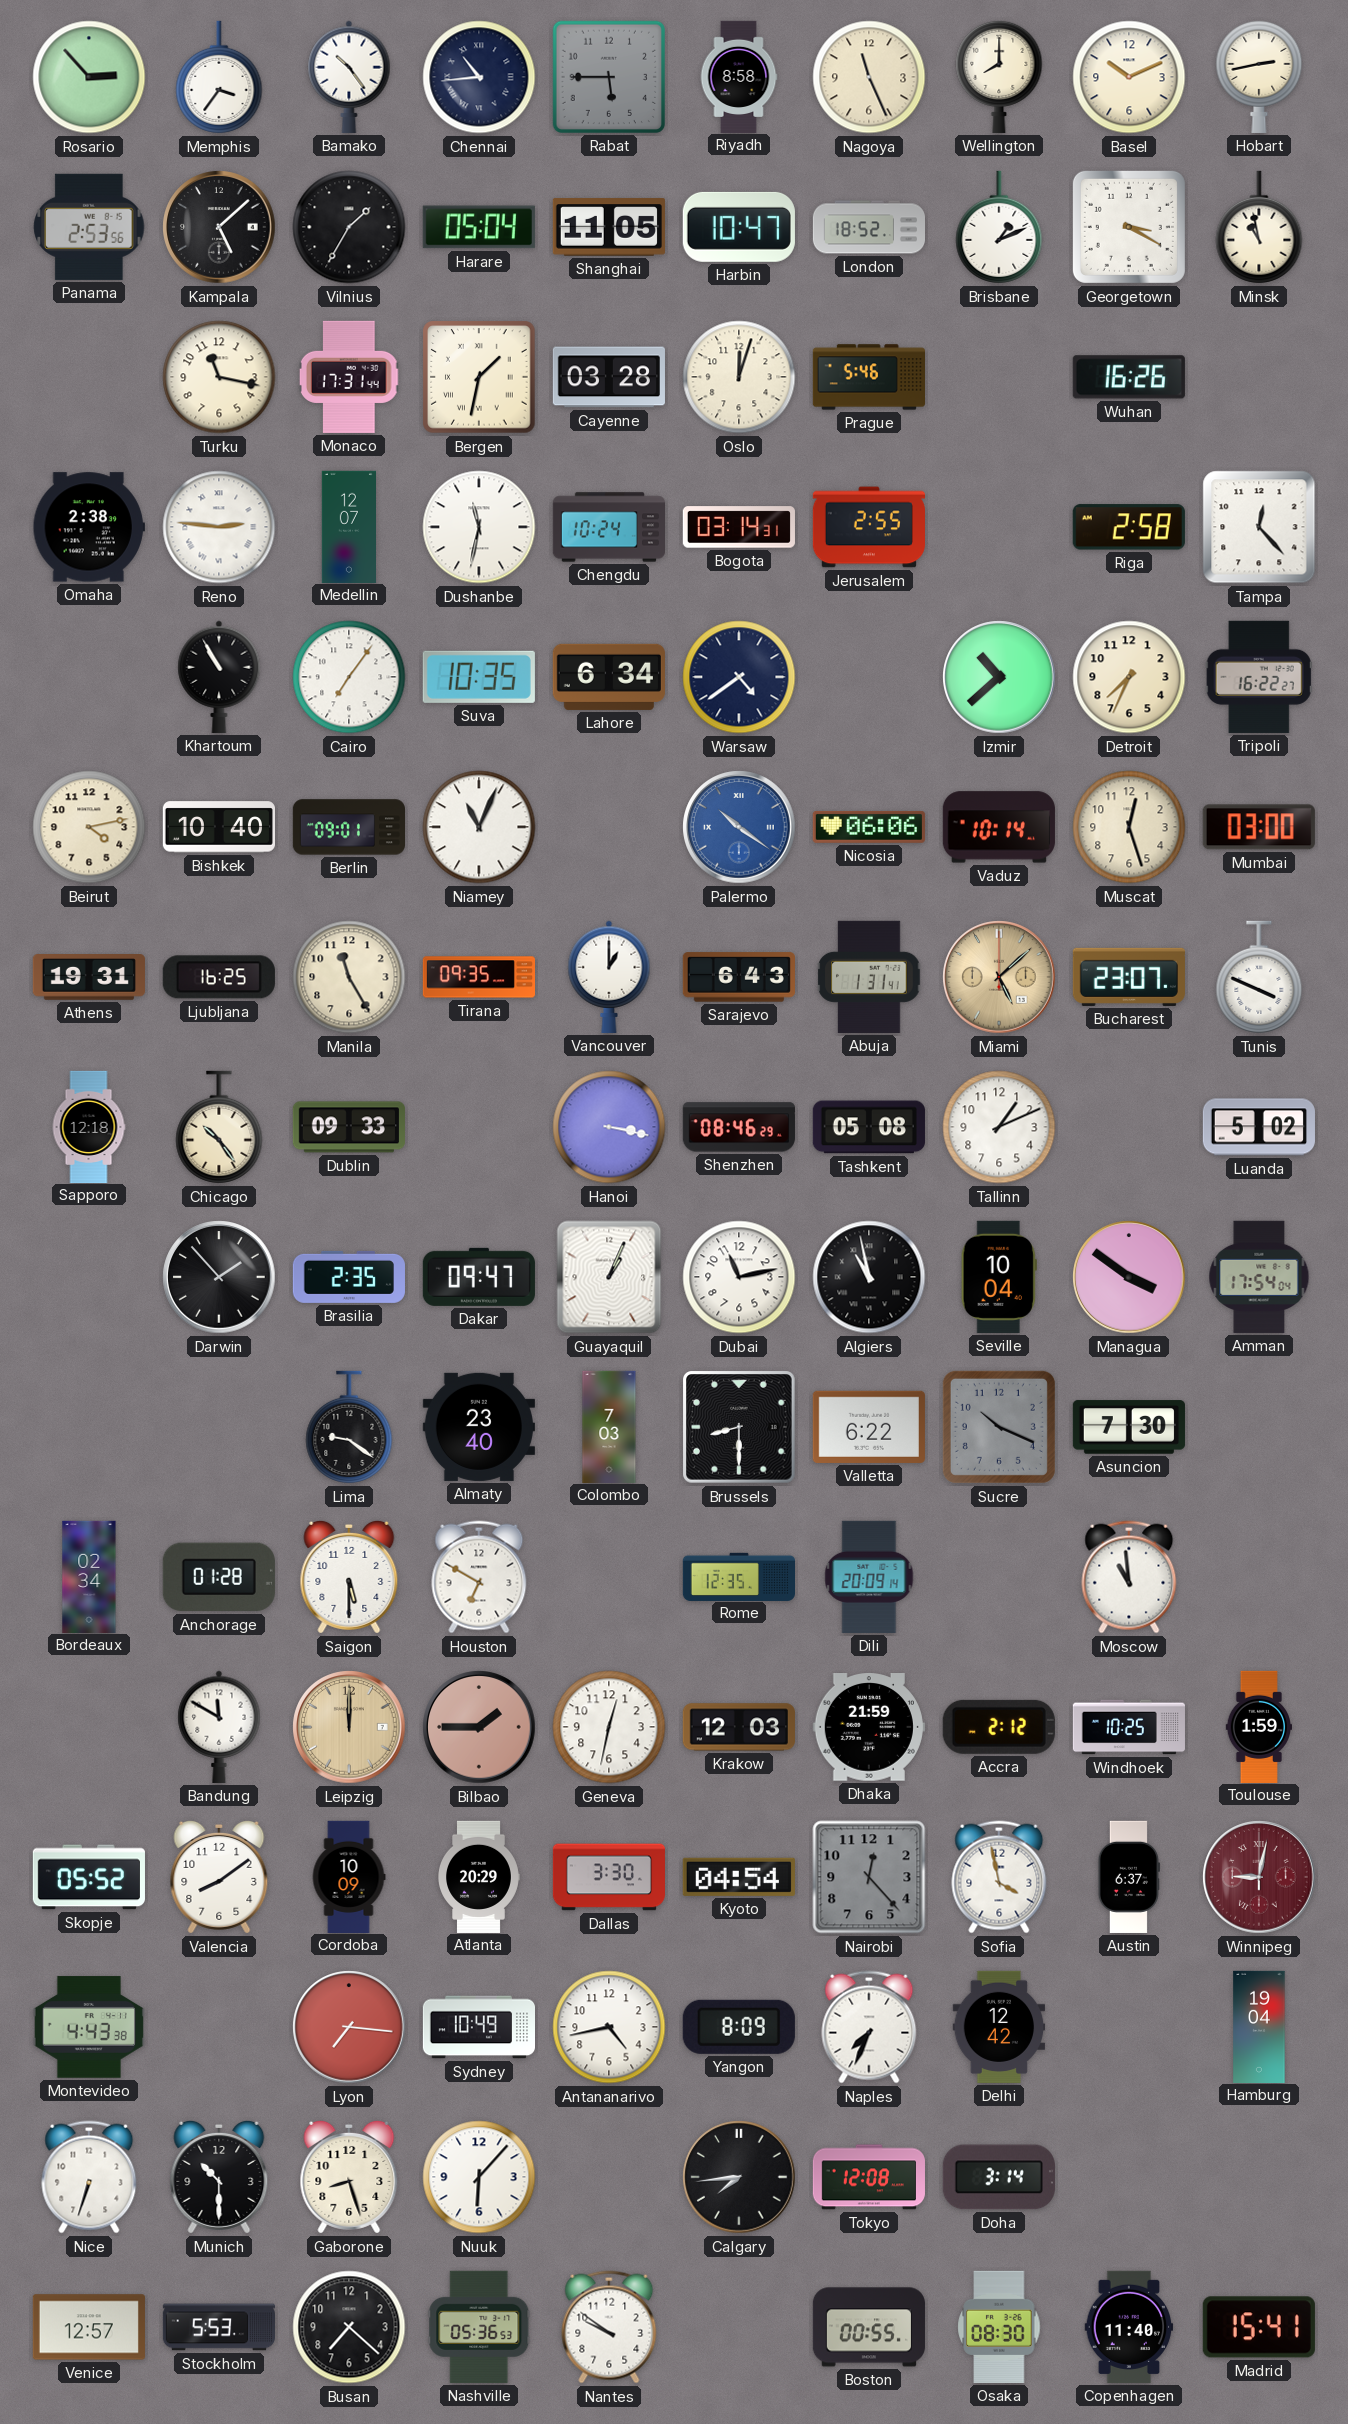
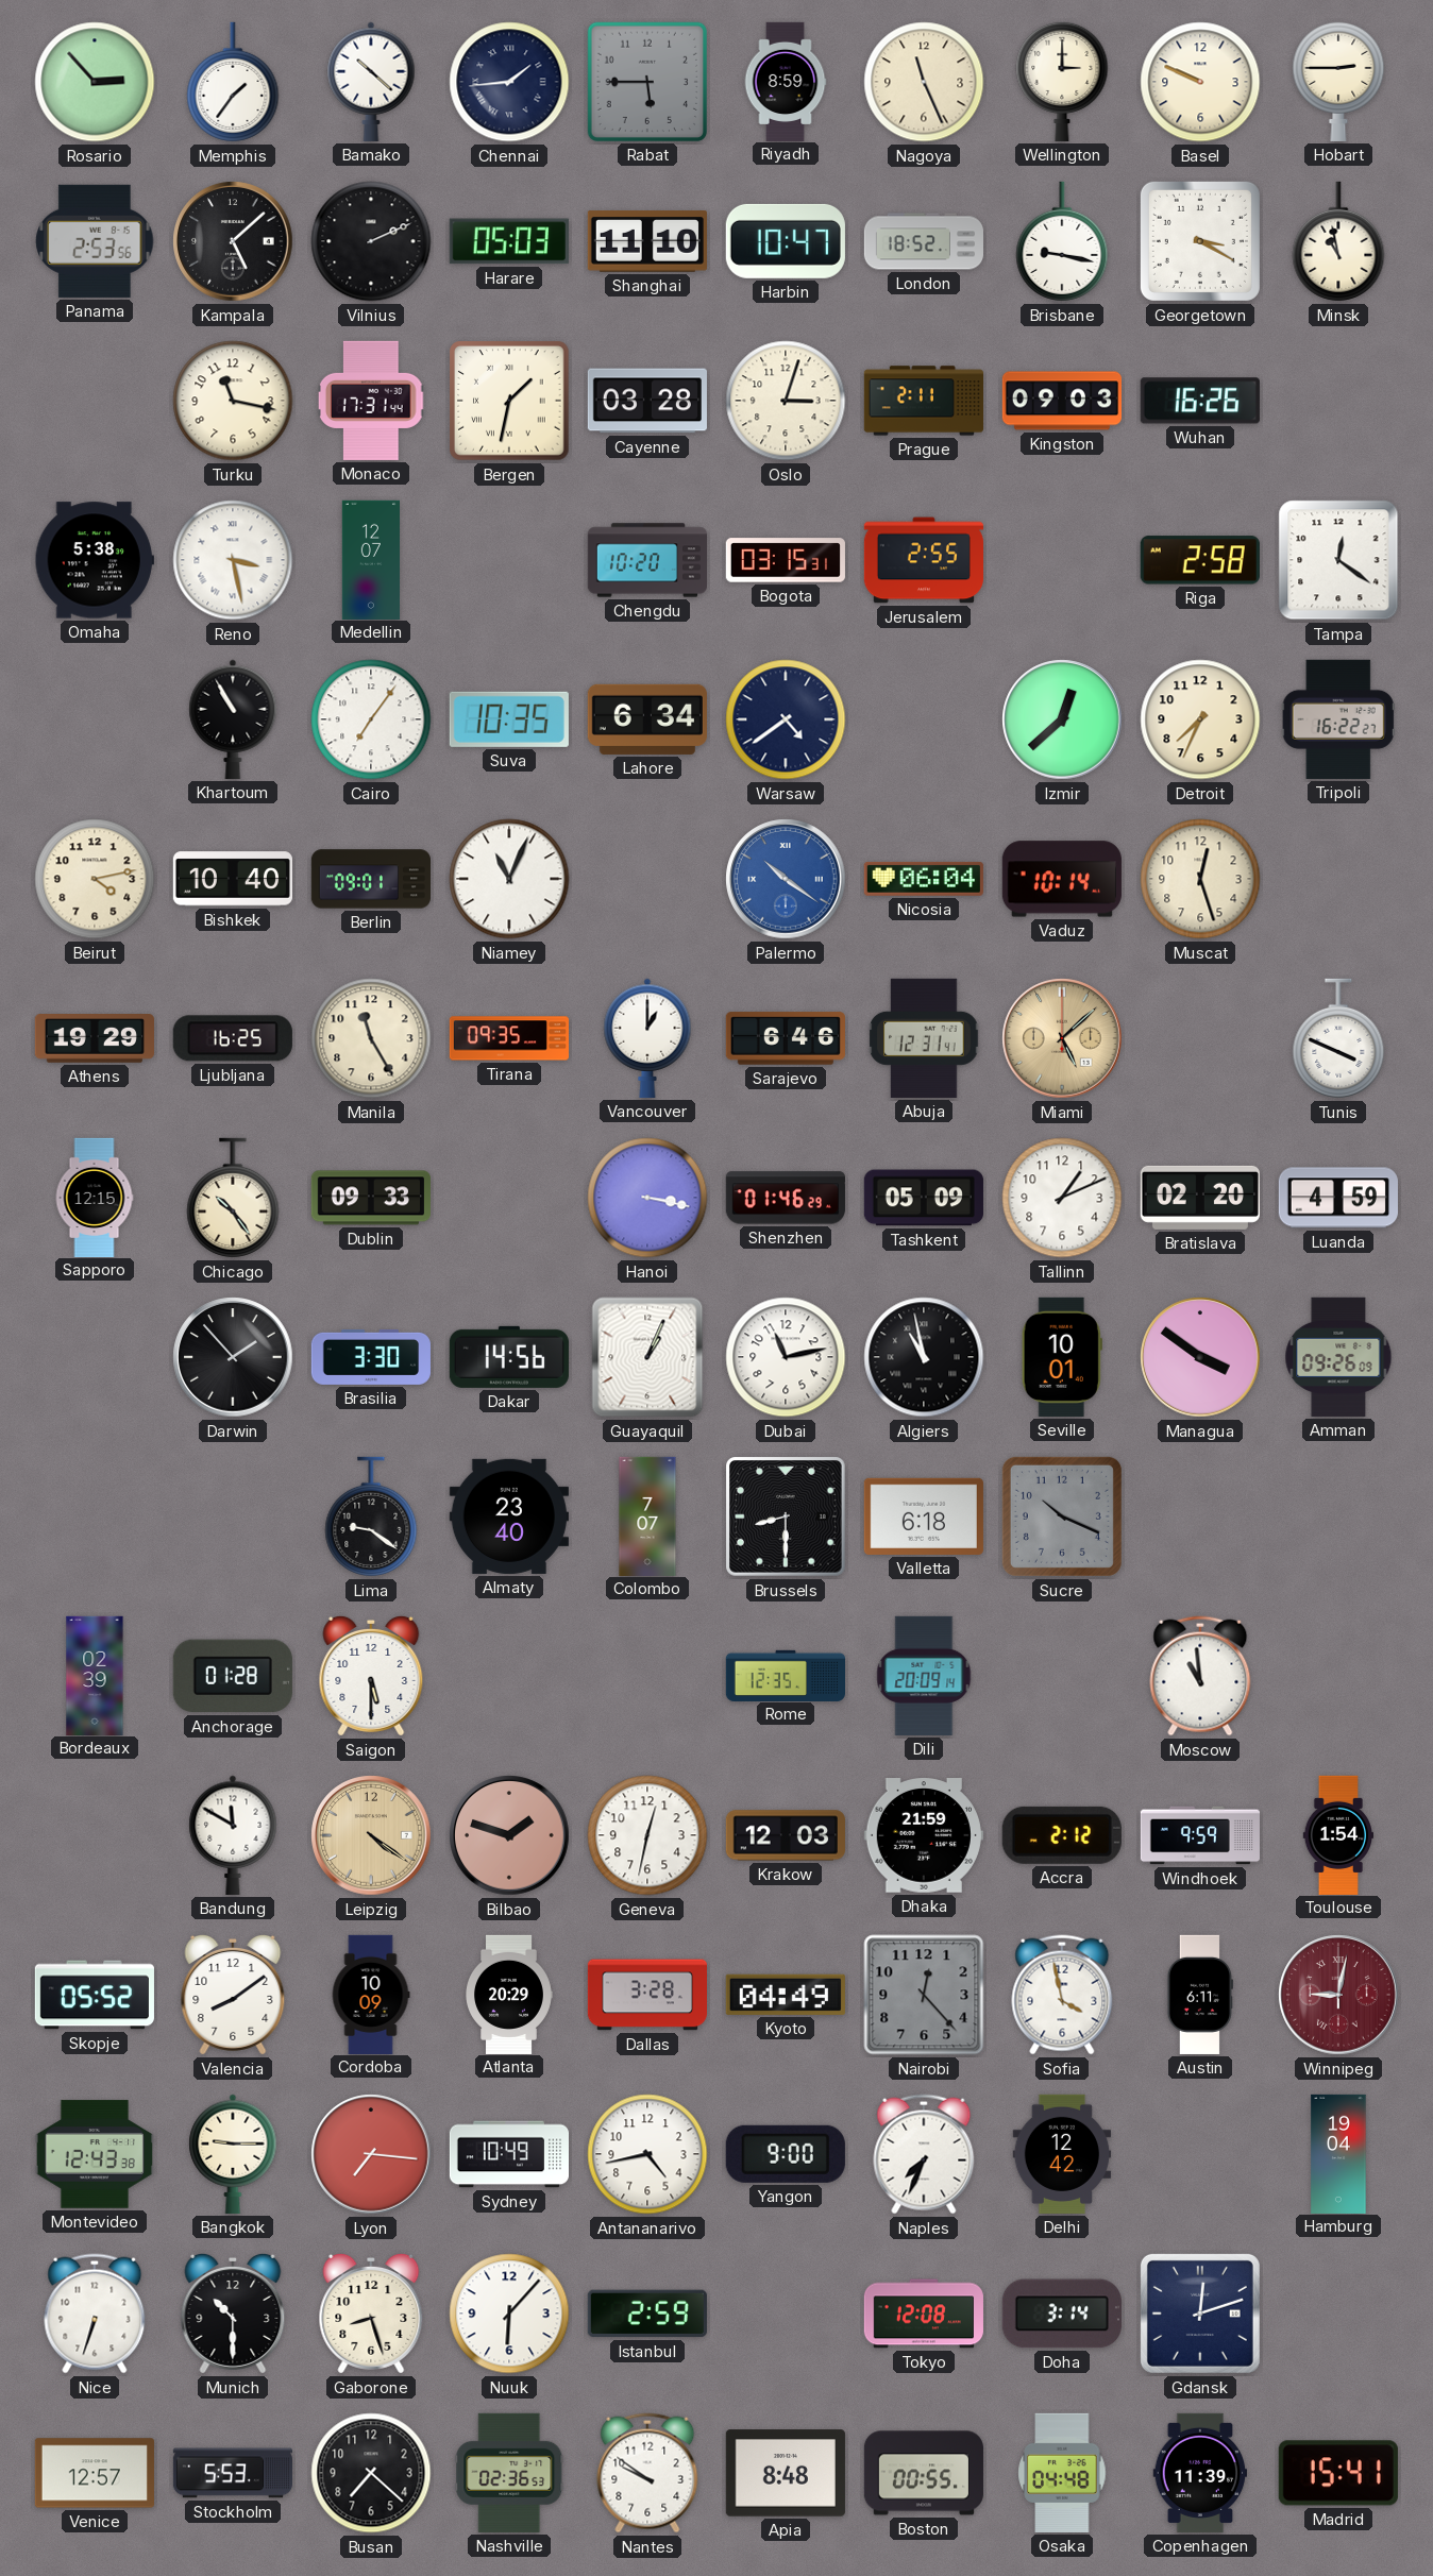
Memphis: 3:36 -> 1:36
Bamako: 10:24 -> 10:22
Chennai: 10:44 -> 1:44
Riyadh: 8:58 -> 8:59
Wellington: 8:00 -> 3:00
Basel: 10:11 -> 9:49
Hobart: 2:43 -> 2:45
Vilnius: 1:35 -> 2:11
Harare: 05:04 -> 05:03
Shanghai: 11:05 -> 11:10
Brisbane: 1:11 -> 9:17
Oslo: 12:03 -> 3:03
Prague: 5:46 -> 2:11
Kingston: none -> 09:03
Omaha: 2:38 -> 5:38
Reno: 2:46 -> 3:28
Dushanbe: 11:32 -> none
Chengdu: 10:24 -> 10:20
Bogota: 03:14 -> 03:15
Tampa: 12:23 -> 12:21
Izmir: 10:38 -> 12:38
Nicosia: 06:06 -> 06:04
Mumbai: 03:00 -> none
Athens: 19:31 -> 19:29
Sarajevo: 6:43 -> 6:46
Abuja: 1:31 -> 12:31
Bucharest: 23:07 -> none
Sapporo: 12:18 -> 12:15
Shenzhen: 08:46 -> 01:46
Tashkent: 05:08 -> 05:09
Bratislava: none -> 02:20
Luanda: 5:02 -> 4:59
Brasilia: 2:35 -> 3:30
Dakar: 09:47 -> 14:56
Seville: 10:04 -> 10:01
Amman: 17:54 -> 09:26
Colombo: 7:03 -> 7:07
Valletta: 6:22 -> 6:18
Asuncion: 7:30 -> none
Bordeaux: 02:34 -> 02:39
Houston: 6:50 -> none
Leipzig: 12:00 -> 4:21
Bilbao: 1:45 -> 1:48
Windhoek: 10:25 -> 9:59
Toulouse: 1:59 -> 1:54
Dallas: 3:30 -> 3:28
Kyoto: 04:54 -> 04:49
Austin: 6:37 -> 6:11
Montevideo: 4:43 -> 12:43
Bangkok: none -> 9:15
Yangon: 8:09 -> 9:00
Istanbul: none -> 2:59
Calgary: 7:44 -> none
Gdansk: none -> 12:12
Nashville: 05:36 -> 02:36
Apia: none -> 8:48
Osaka: 08:30 -> 04:48
Copenhagen: 11:40 -> 11:39
